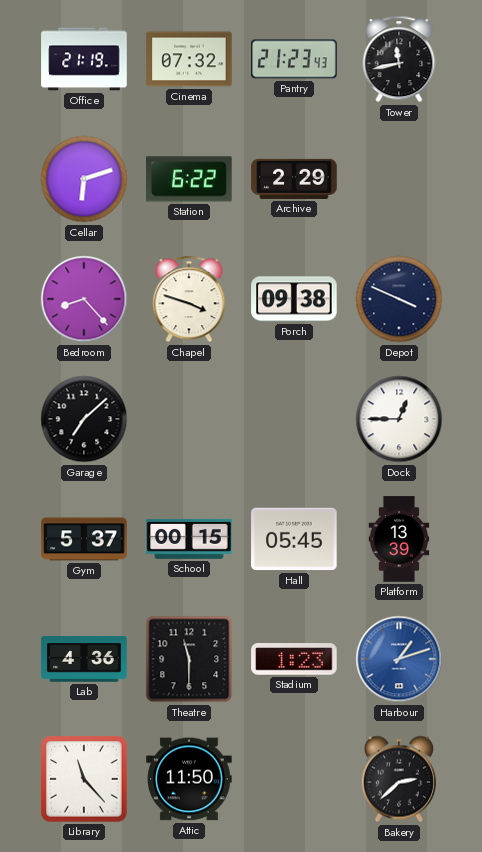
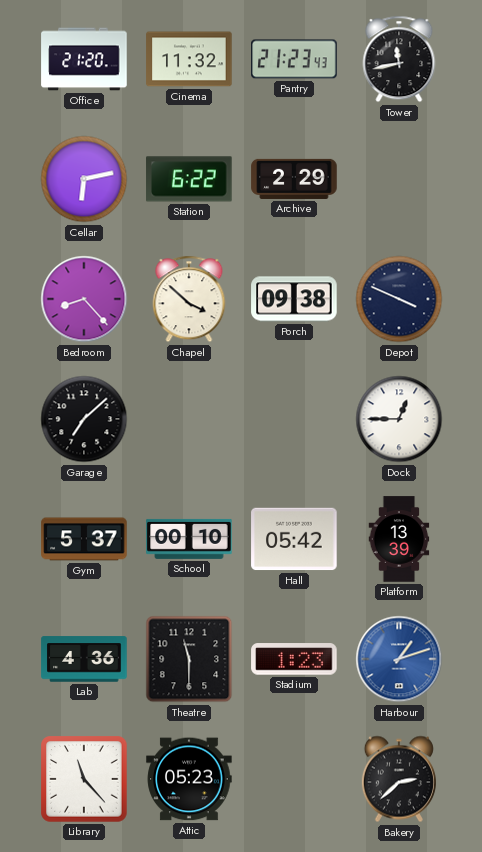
Office: 21:19 -> 21:20
Cinema: 07:32 -> 11:32
Cellar: 6:12 -> 6:13
Chapel: 3:48 -> 3:52
School: 00:15 -> 00:10
Hall: 05:45 -> 05:42
Attic: 11:50 -> 05:23
